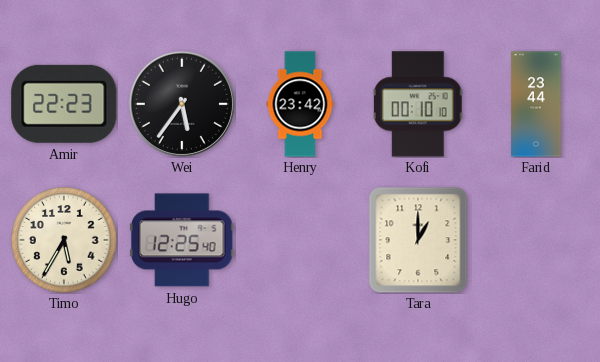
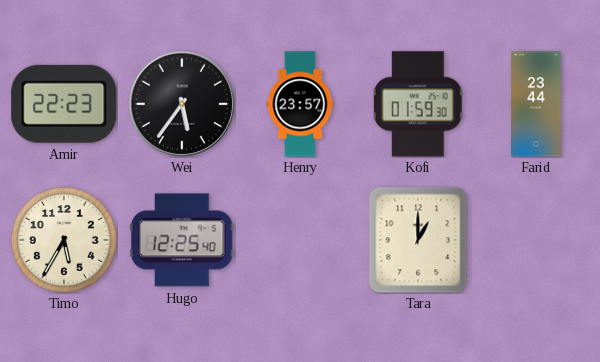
Henry: 23:42 -> 23:57
Kofi: 00:10 -> 01:59
